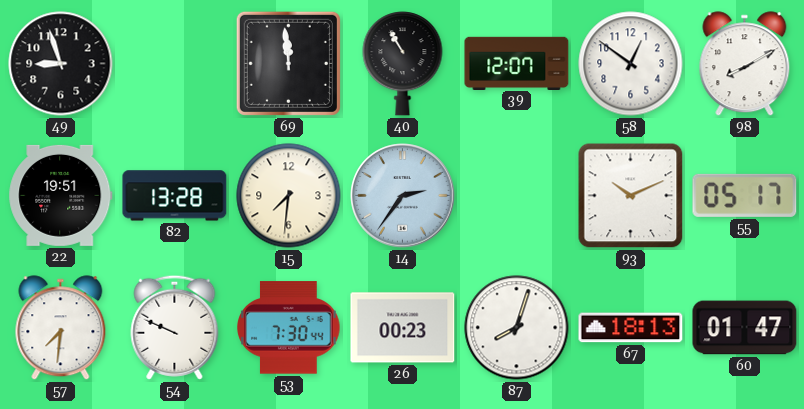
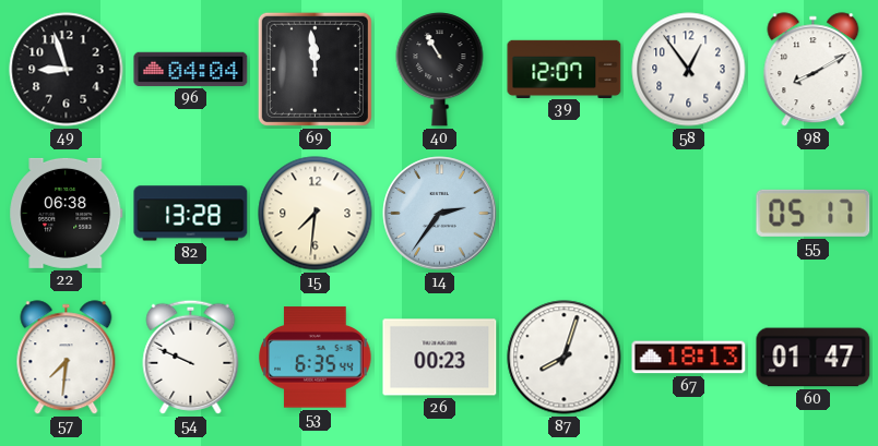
96: none -> 04:04
58: 12:51 -> 12:54
22: 19:51 -> 06:38
93: 10:11 -> none
53: 7:30 -> 6:35
